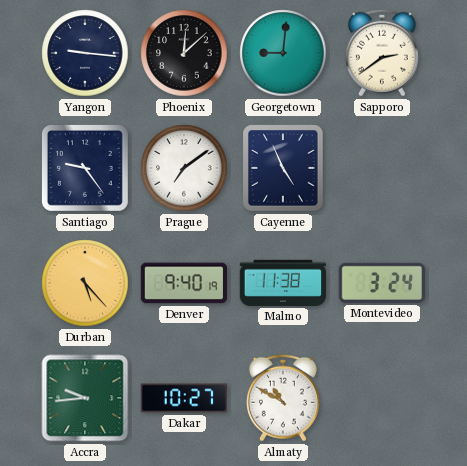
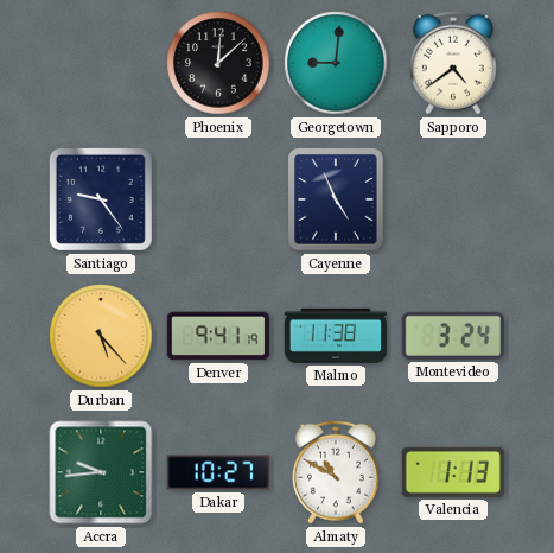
Yangon: 9:16 -> none
Sapporo: 2:39 -> 4:39
Prague: 7:09 -> none
Denver: 9:40 -> 9:41
Valencia: none -> 1:13
